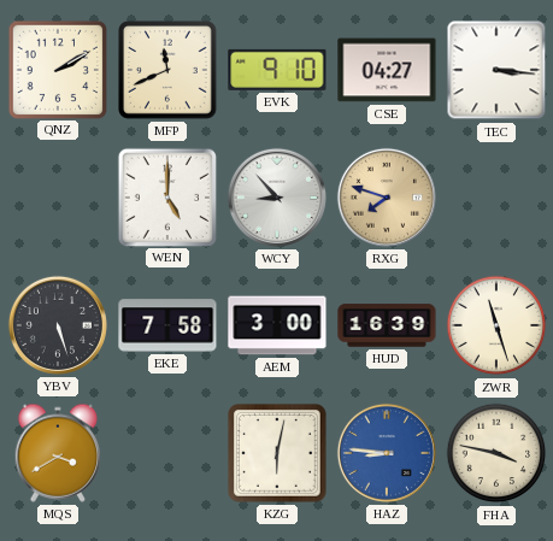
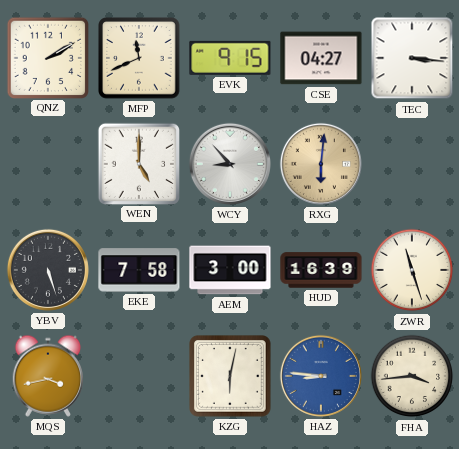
EVK: 9:10 -> 9:15
RXG: 7:48 -> 6:01
MQS: 3:40 -> 3:43
FHA: 3:47 -> 3:44
